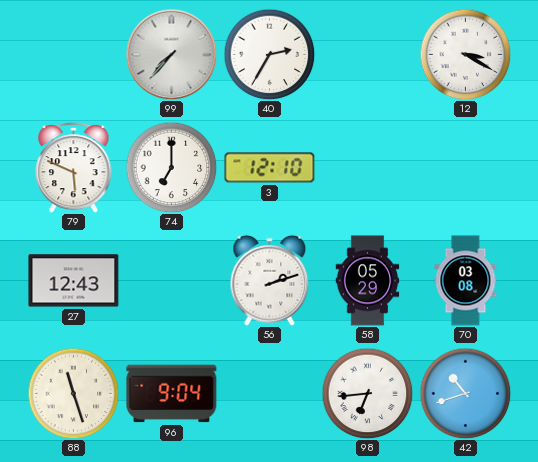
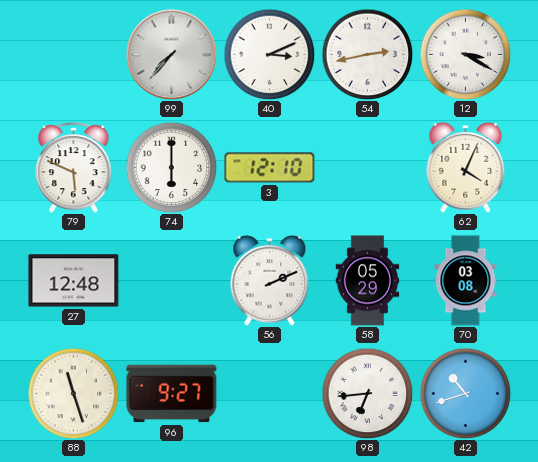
40: 2:35 -> 3:11
54: none -> 2:43
74: 7:00 -> 6:00
62: none -> 4:04
27: 12:43 -> 12:48
56: 2:12 -> 2:11
96: 9:04 -> 9:27
